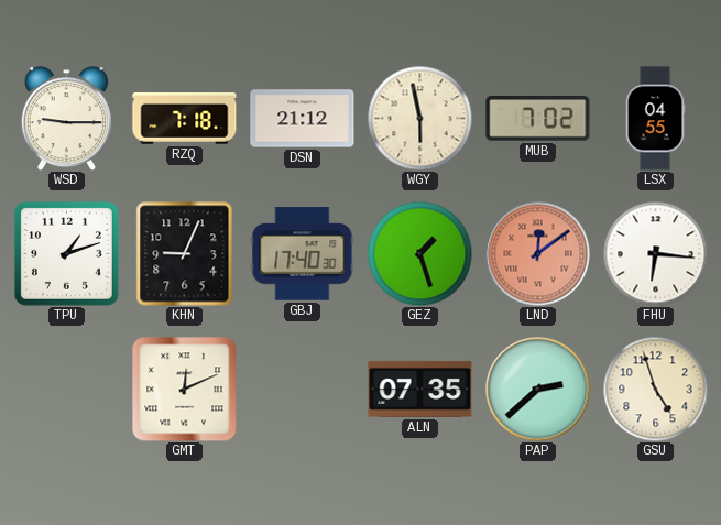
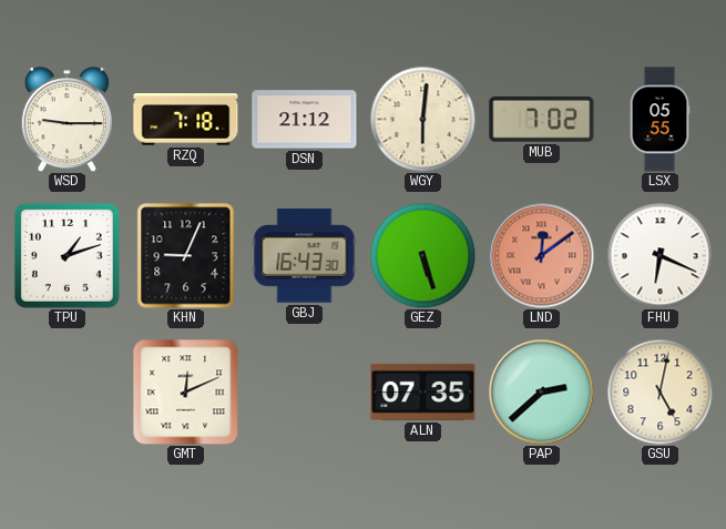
WGY: 5:58 -> 6:01
LSX: 04:55 -> 05:55
GBJ: 17:40 -> 16:43
GEZ: 1:27 -> 5:27
FHU: 6:16 -> 6:19
GSU: 4:57 -> 5:02
